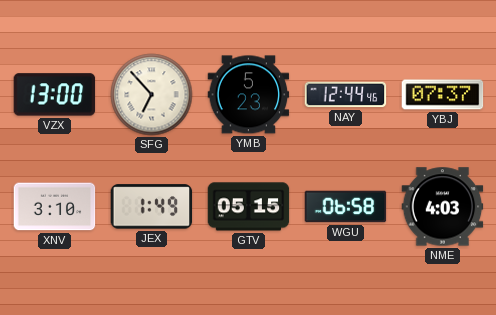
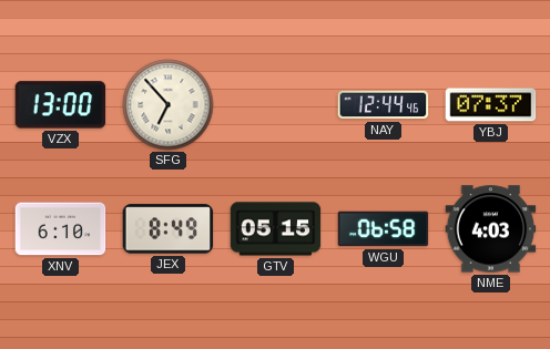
YMB: 5:23 -> none
XNV: 3:10 -> 6:10
JEX: 1:49 -> 8:49
